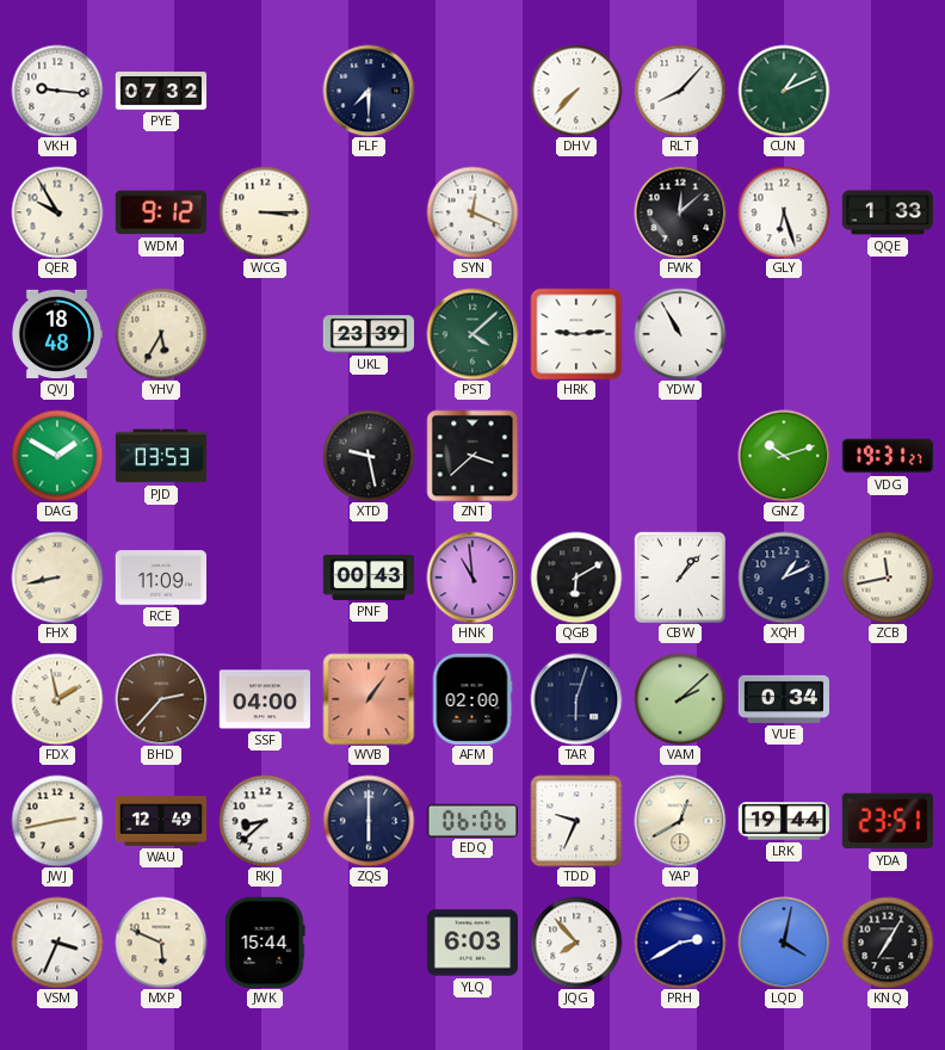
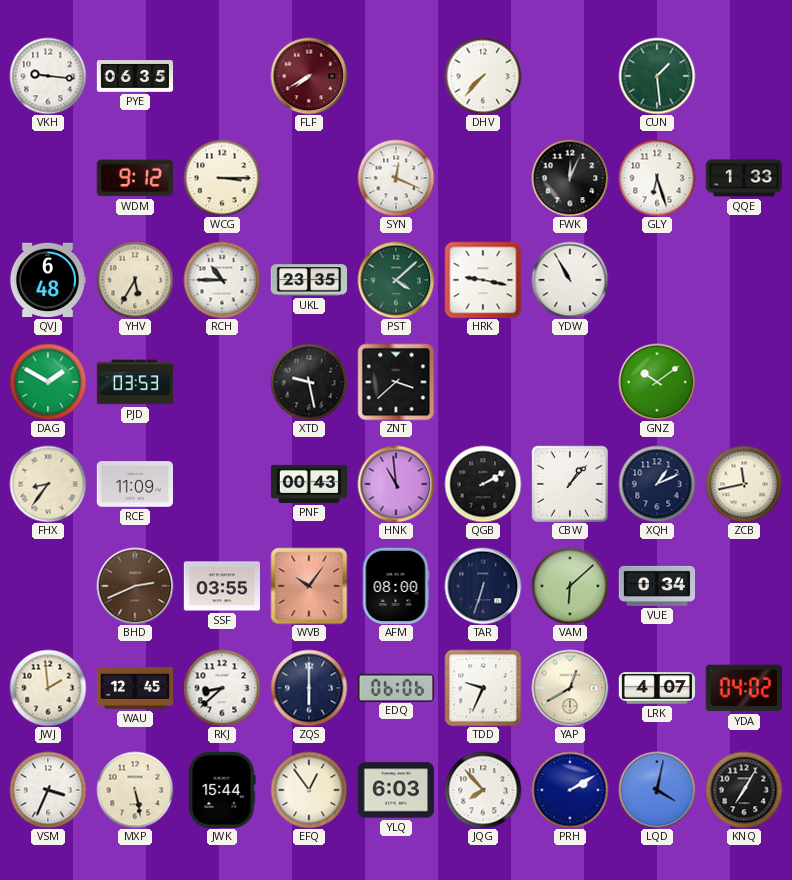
PYE: 07:32 -> 06:35
FLF: 7:30 -> 7:40
FLF dial: navy -> burgundy
RLT: 8:07 -> none
CUN: 1:11 -> 1:29
QER: 9:55 -> none
FWK: 12:08 -> 12:04
QVJ: 18:48 -> 6:48
RCH: none -> 10:45
UKL: 23:39 -> 23:35
HRK: 9:14 -> 9:17
GNZ: 10:12 -> 10:09
VDG: 19:31 -> none
FHX: 8:43 -> 8:36
QGB: 6:10 -> 2:10
FDX: 1:58 -> none
BHD: 2:37 -> 2:41
SSF: 04:00 -> 03:55
WVB: 1:06 -> 10:06
AFM: 02:00 -> 08:00
TAR: 6:03 -> 6:33
VAM: 2:08 -> 6:08
JWJ: 2:43 -> 1:59
WAU: 12:49 -> 12:45
LRK: 19:44 -> 4:07
YDA: 23:51 -> 04:02
MXP: 5:49 -> 5:28
EFQ: none -> 12:54
PRH: 2:40 -> 2:10
